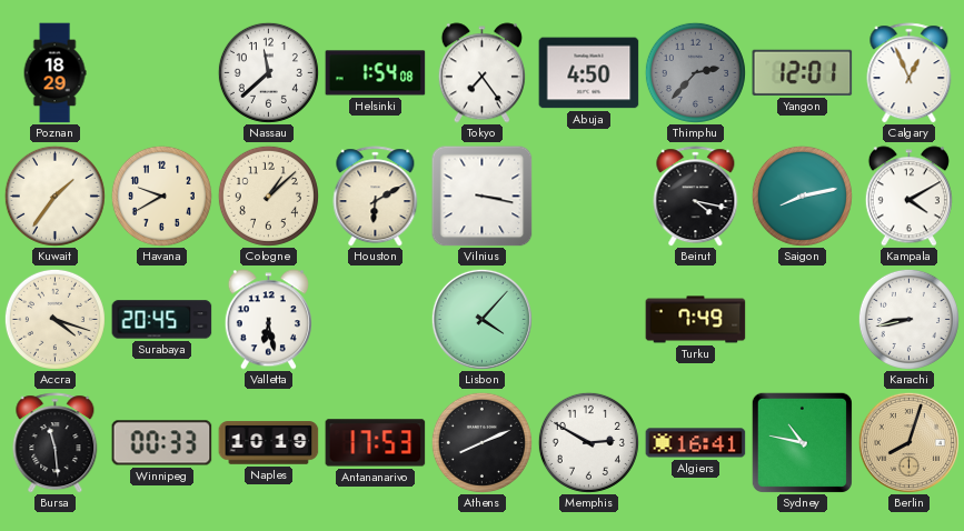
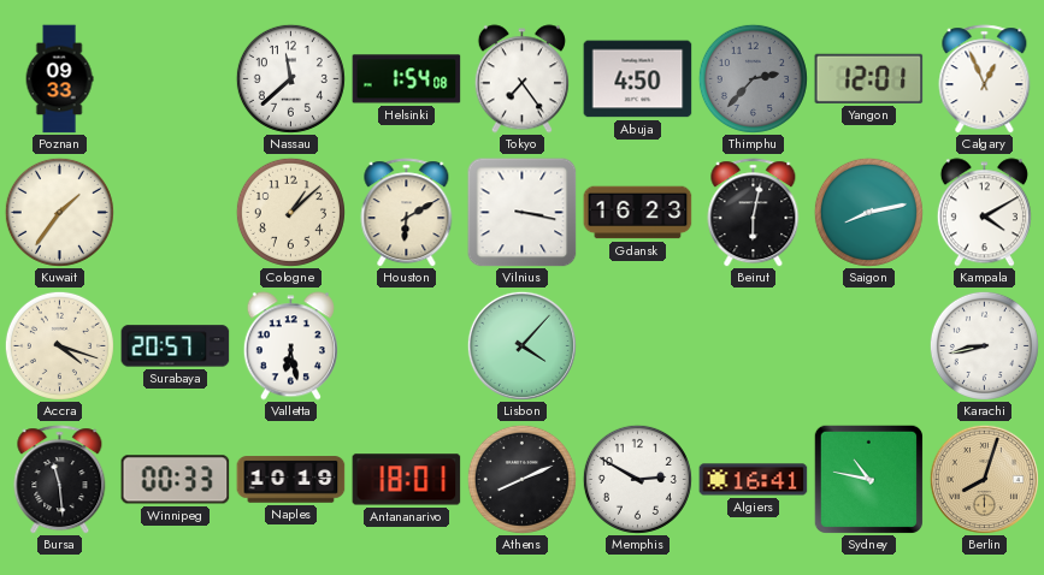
Poznan: 18:29 -> 09:33
Havana: 9:40 -> none
Gdansk: none -> 16:23
Beirut: 4:17 -> 6:02
Surabaya: 20:45 -> 20:57
Turku: 7:49 -> none
Antananarivo: 17:53 -> 18:01
